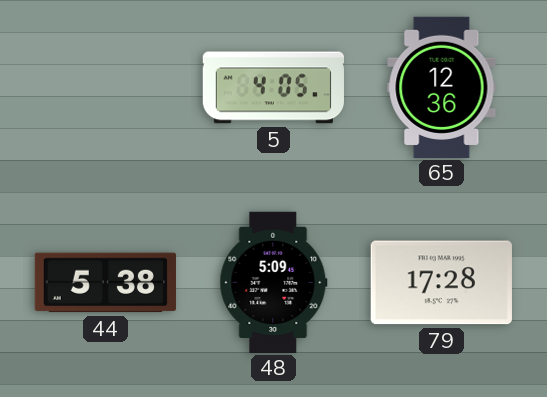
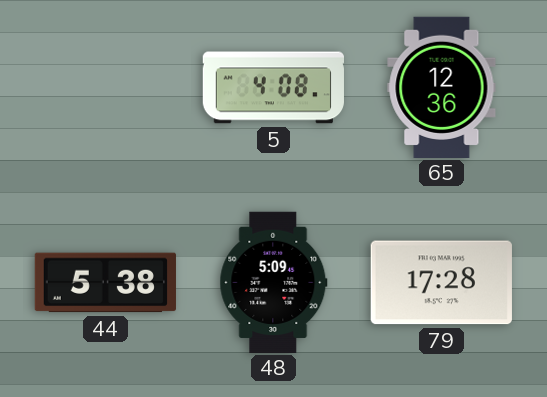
5: 4:05 -> 4:08
